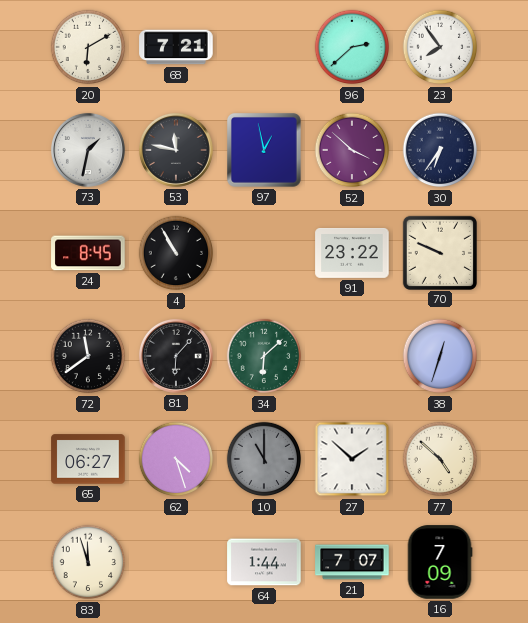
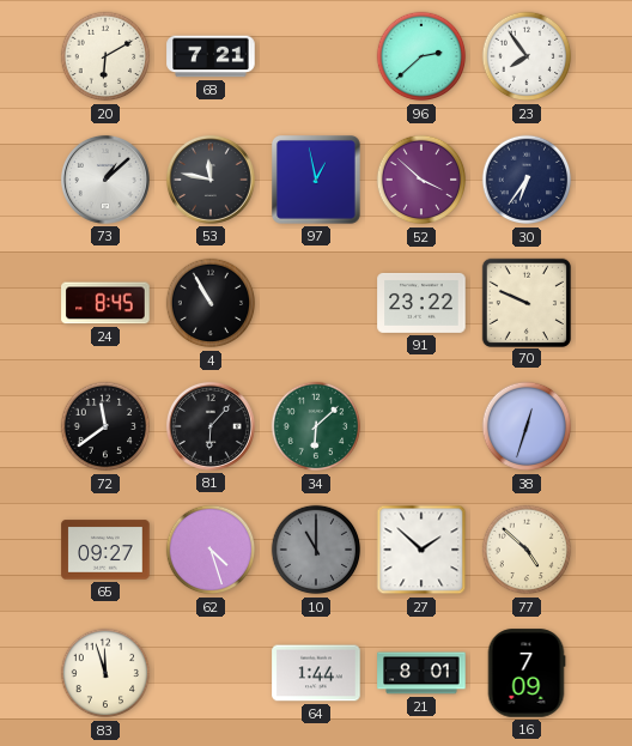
73: 1:32 -> 1:08
65: 06:27 -> 09:27
21: 7:07 -> 8:01
